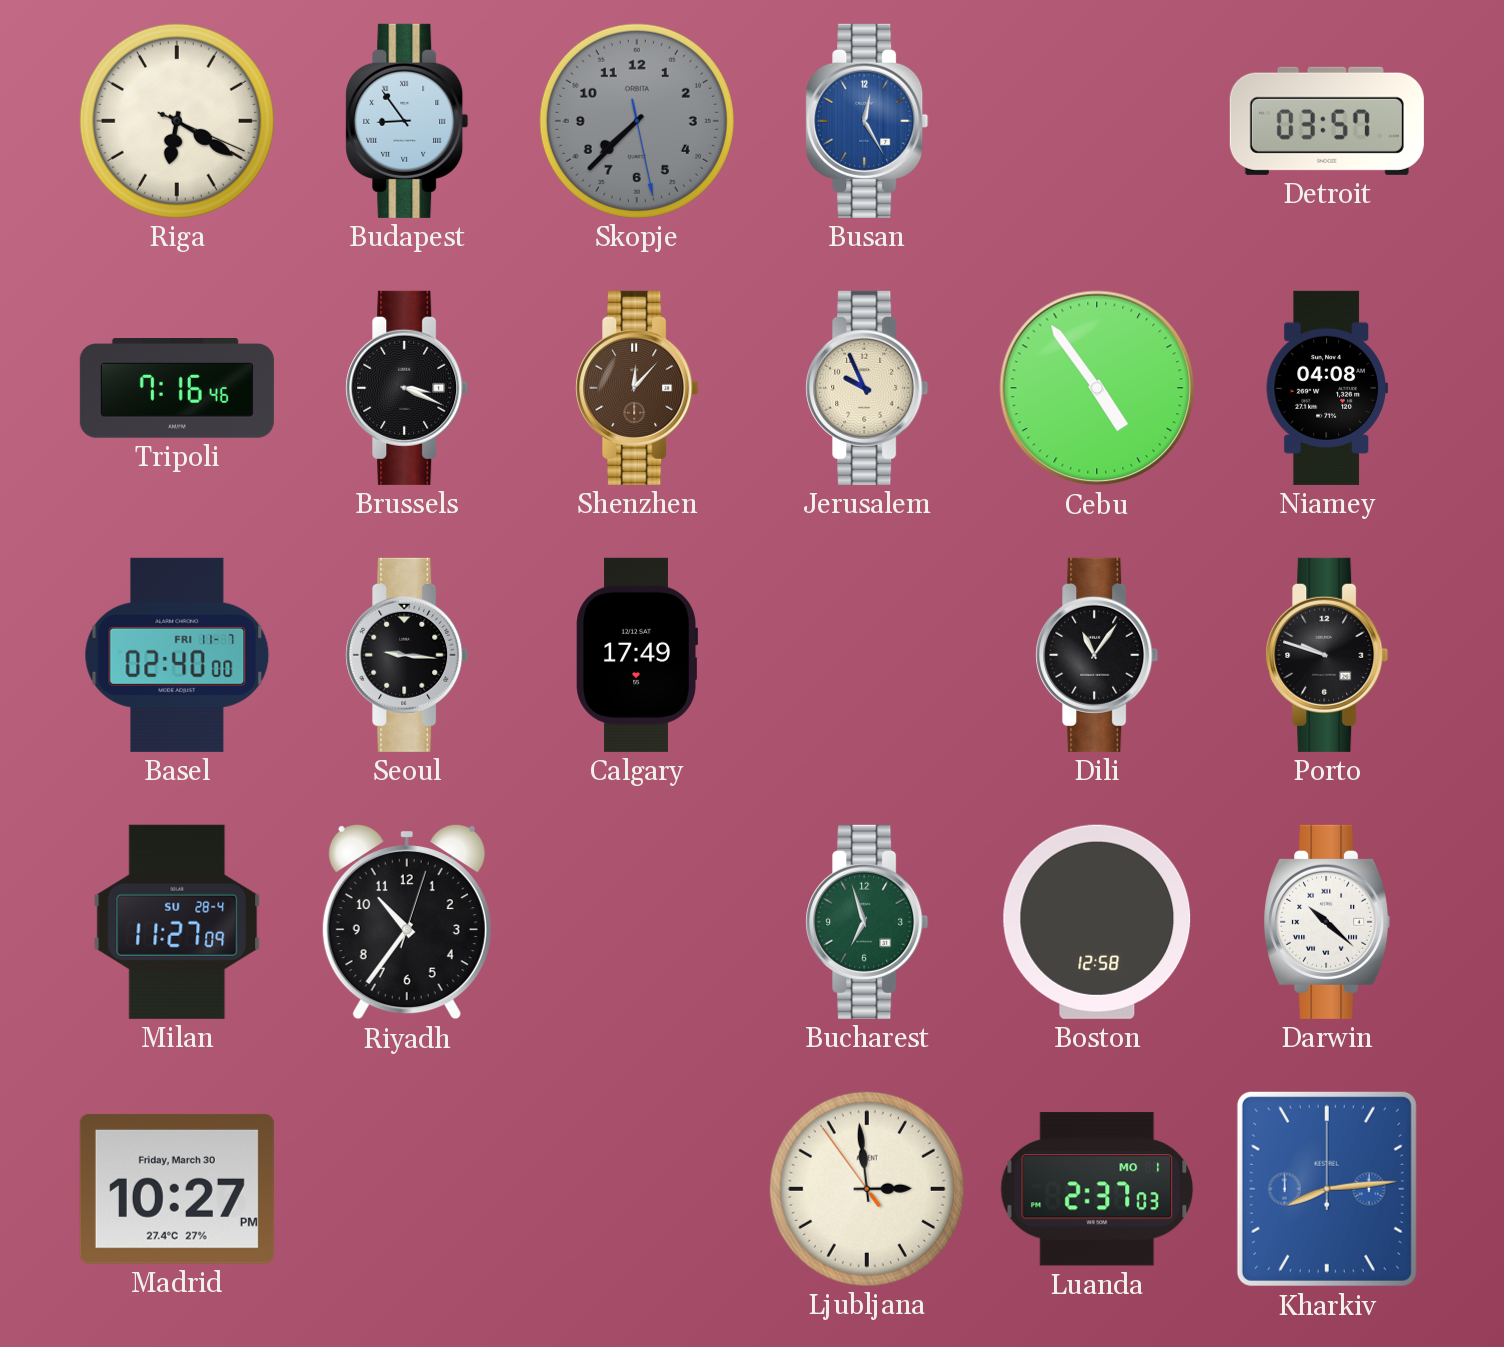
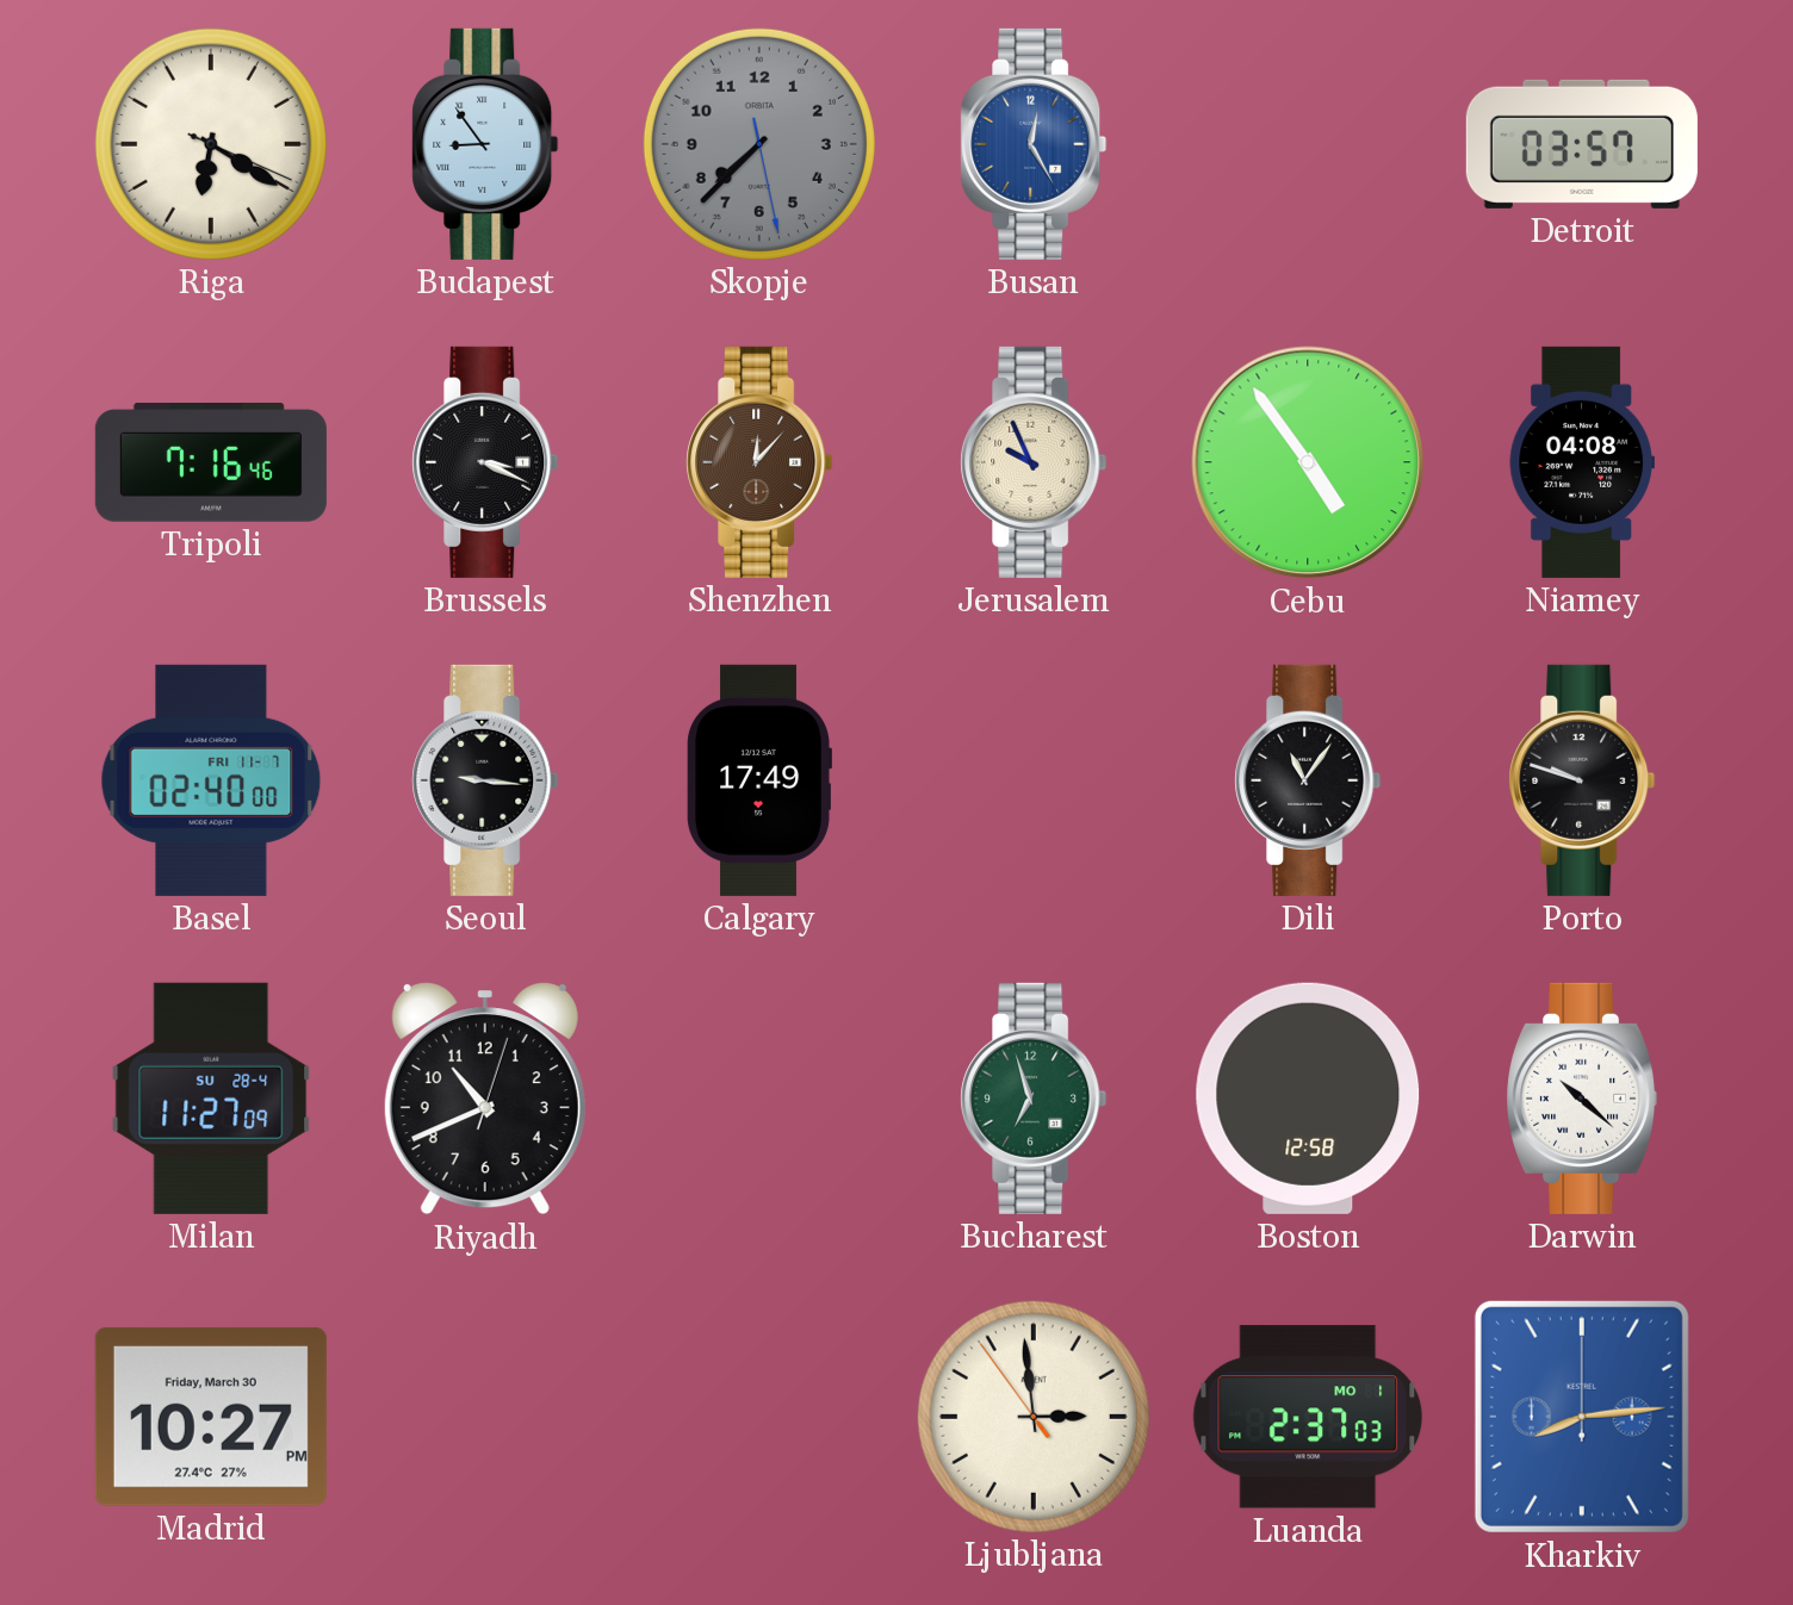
Riyadh: 10:36 -> 10:41
